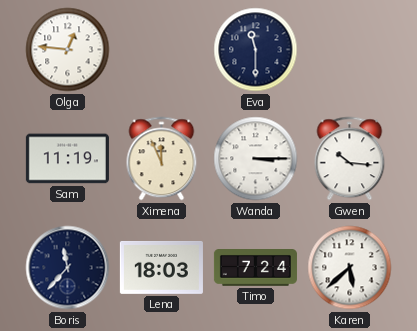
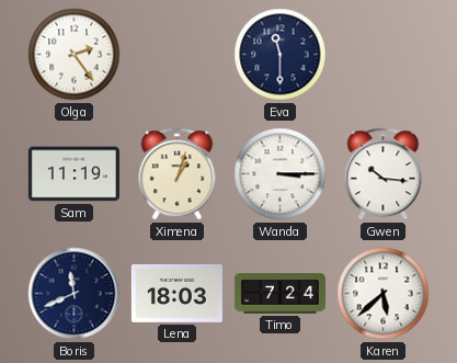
Olga: 12:46 -> 2:24
Ximena: 11:56 -> 1:03
Boris: 11:37 -> 11:41
